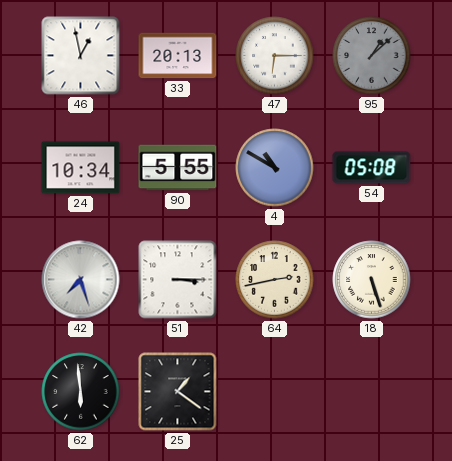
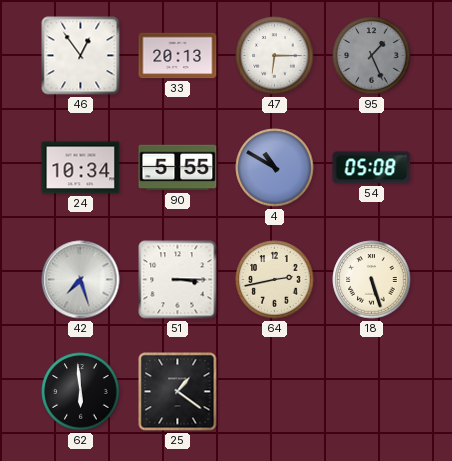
46: 12:58 -> 12:54
95: 1:08 -> 1:26
